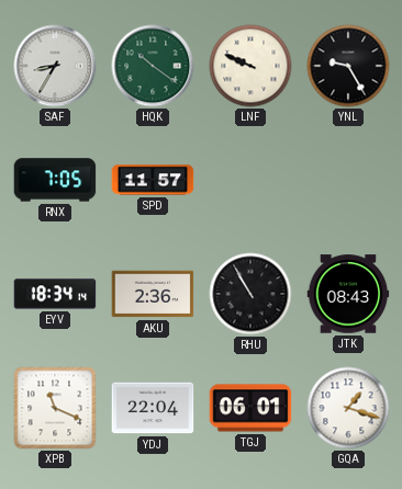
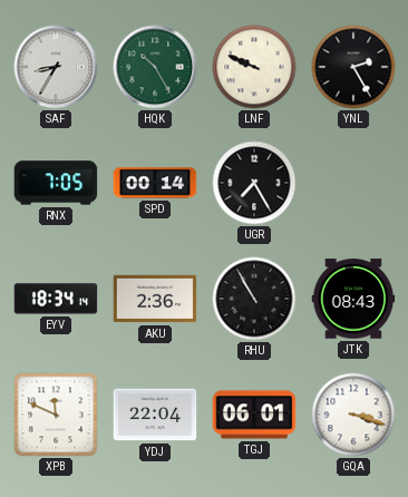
HQK: 10:21 -> 10:25
YNL: 9:25 -> 2:25
SPD: 11:57 -> 00:14
UGR: none -> 7:25
XPB: 11:19 -> 11:49
GQA: 1:18 -> 3:18
